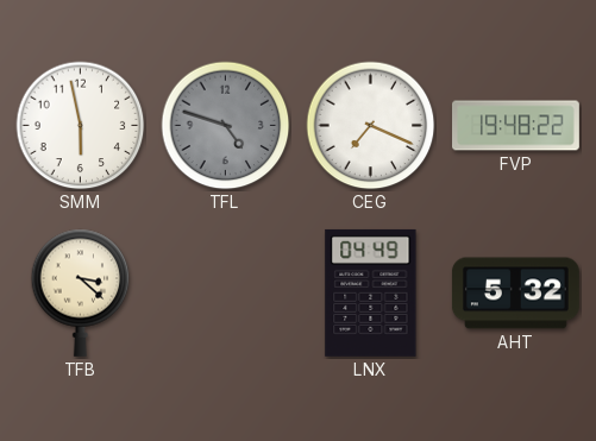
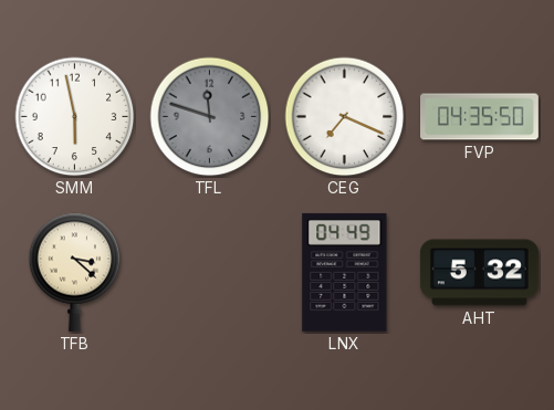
TFL: 4:48 -> 11:48
FVP: 19:48 -> 04:35
